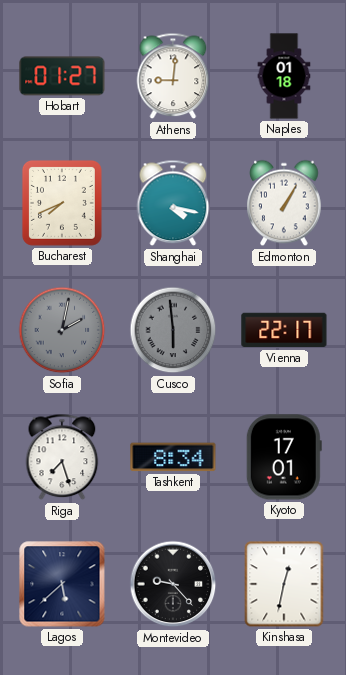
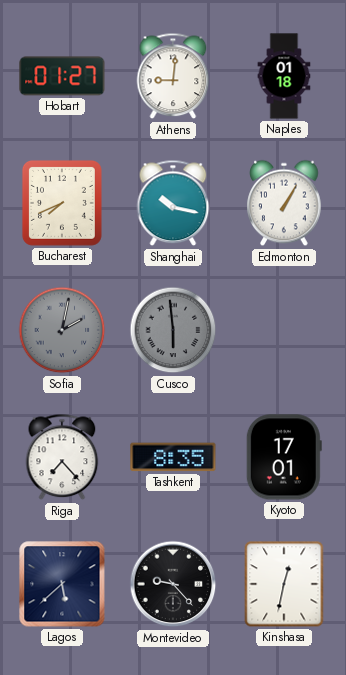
Shanghai: 4:17 -> 10:17
Vienna: 22:17 -> none
Riga: 7:27 -> 7:23
Tashkent: 8:34 -> 8:35
